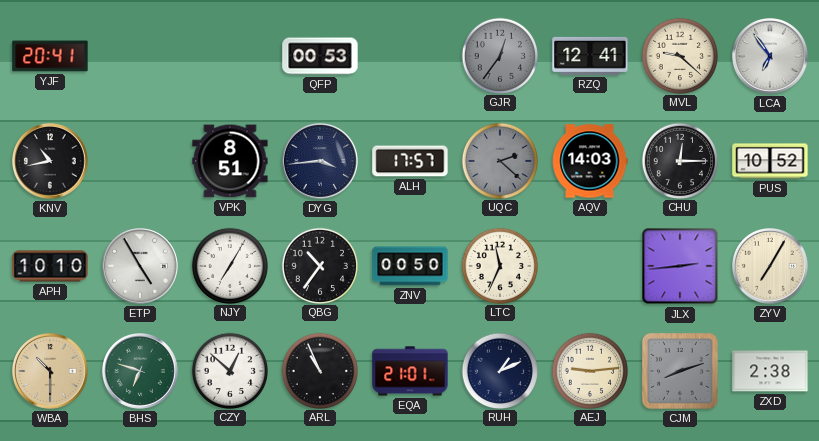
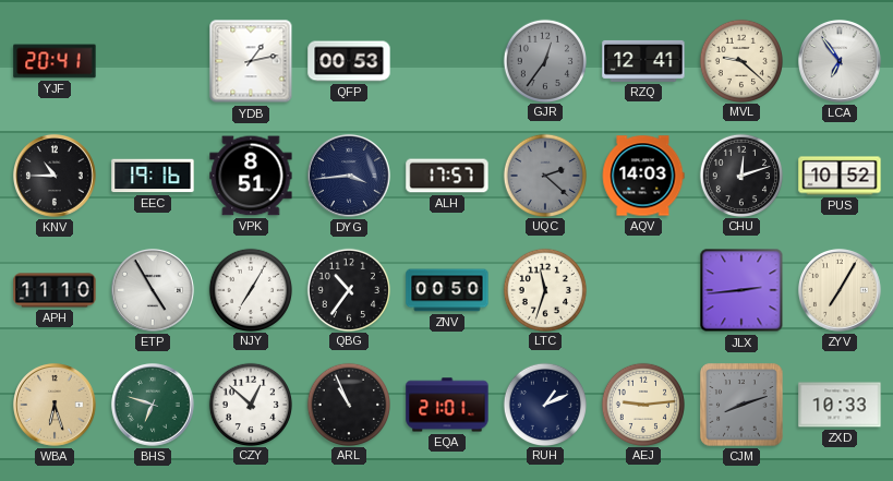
YDB: none -> 1:13
KNV: 10:43 -> 10:45
EEC: none -> 19:16
CHU: 12:15 -> 12:12
APH: 10:10 -> 11:10
LTC: 11:34 -> 11:33
WBA: 10:30 -> 6:27
ZXD: 2:38 -> 10:33
